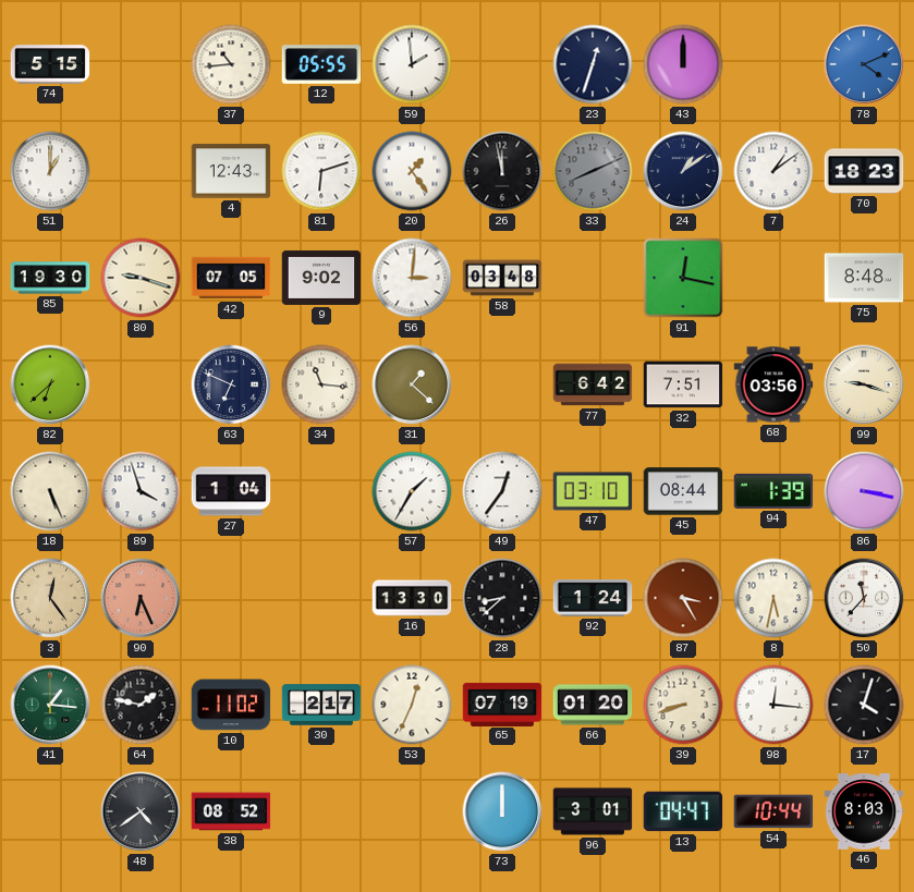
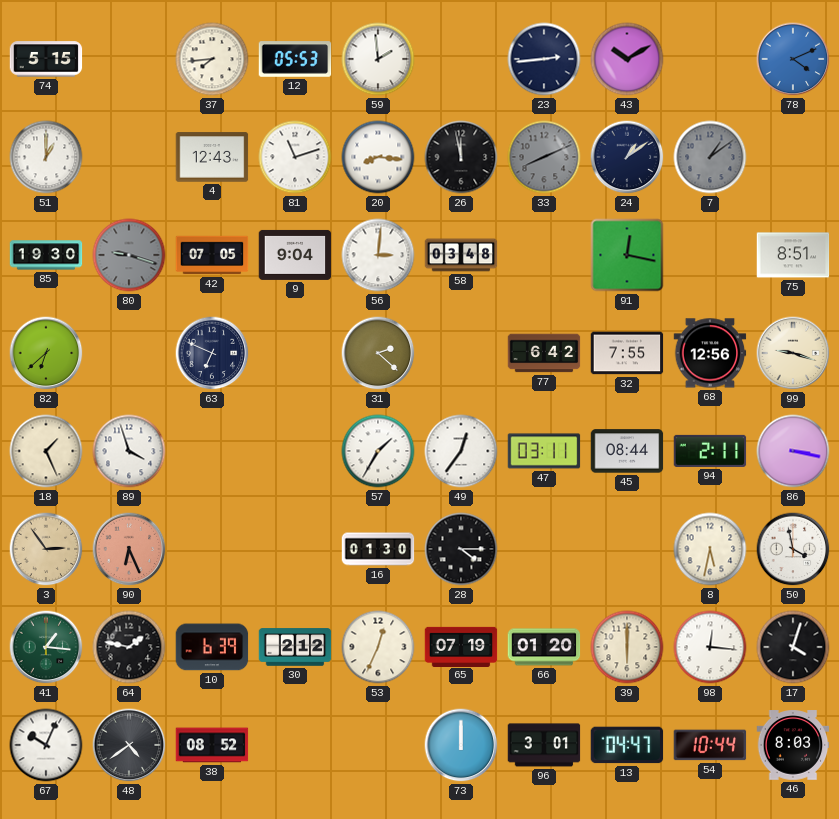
37: 10:44 -> 7:44
12: 05:55 -> 05:53
23: 12:33 -> 2:44
43: 12:00 -> 10:10
81: 6:12 -> 11:12
20: 1:24 -> 8:16
7 dial: white -> grey
70: 18:23 -> none
80 dial: cream -> grey
9: 9:02 -> 9:04
75: 8:48 -> 8:51
34: 11:16 -> none
31: 1:22 -> 2:22
32: 7:51 -> 7:55
68: 03:56 -> 12:56
18: 5:26 -> 1:26
27: 1:04 -> none
47: 03:10 -> 03:11
94: 1:39 -> 2:11
3: 12:24 -> 2:54
16: 13:30 -> 01:30
28: 8:38 -> 4:15
92: 1:24 -> none
87: 3:25 -> none
50: 11:37 -> 3:58
10: 11:02 -> 6:39
30: 2:17 -> 2:12
39: 8:42 -> 6:00
67: none -> 10:04
